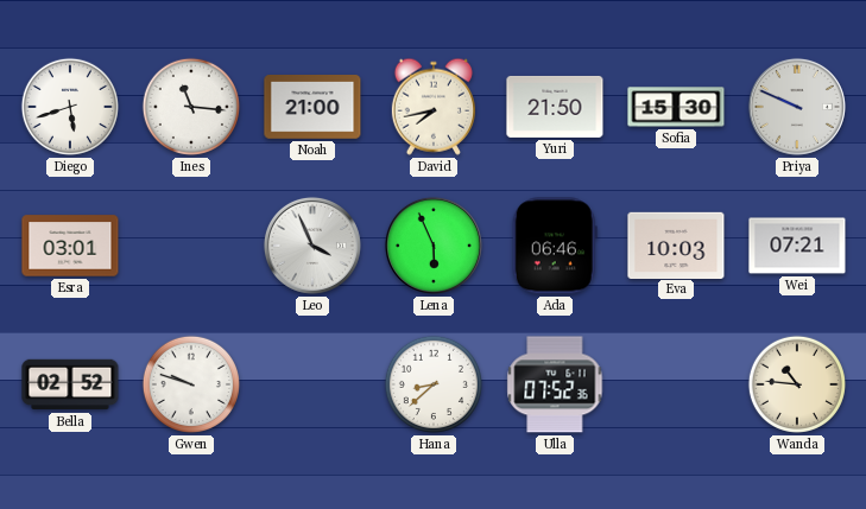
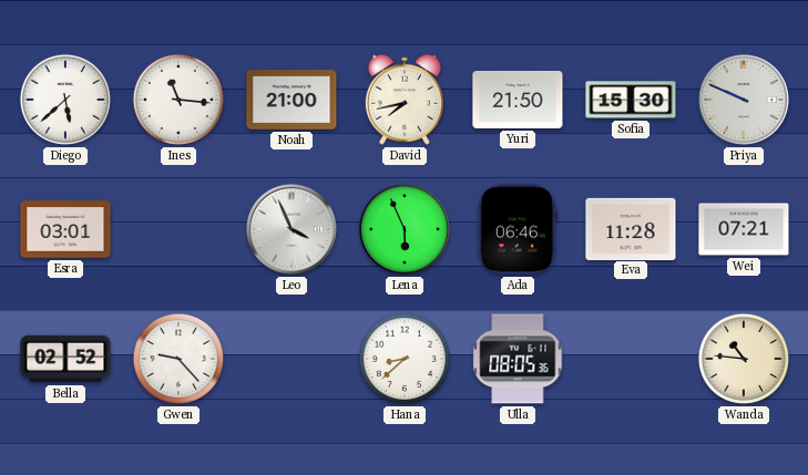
Diego: 5:42 -> 5:38
Eva: 10:03 -> 11:28
Gwen: 9:48 -> 9:23
Ulla: 07:52 -> 08:05
